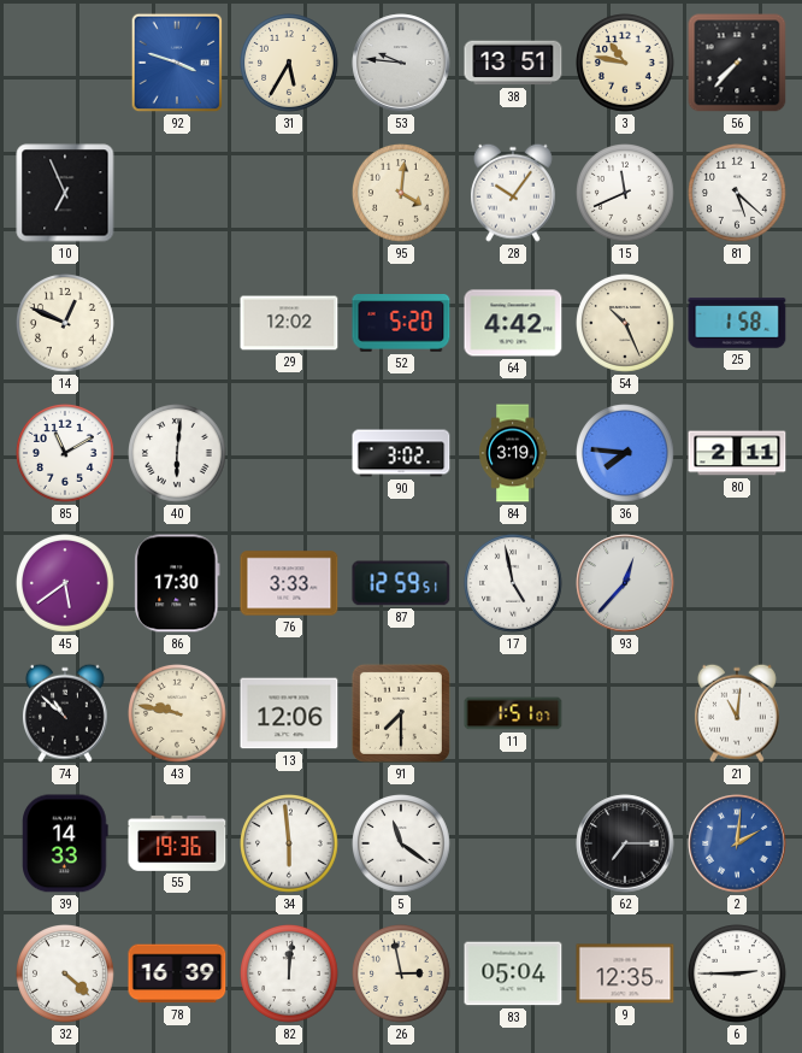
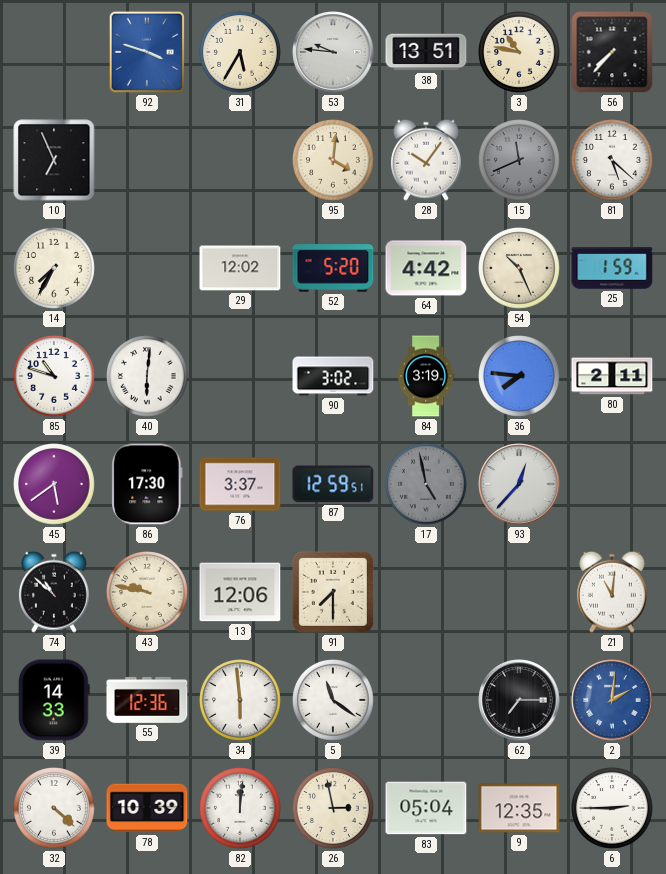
15 dial: white -> grey
14: 12:49 -> 7:35
25: 1:58 -> 1:59
85: 11:10 -> 10:48
76: 3:33 -> 3:37
17 dial: white -> grey
11: 1:51 -> none
55: 19:36 -> 12:36
78: 16:39 -> 10:39
